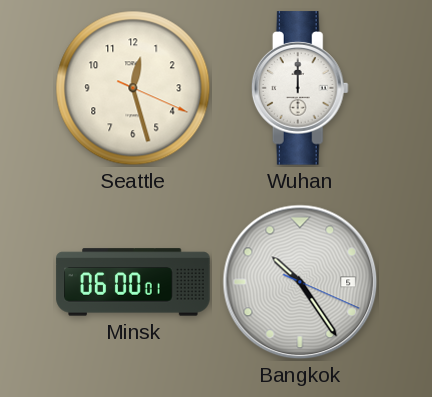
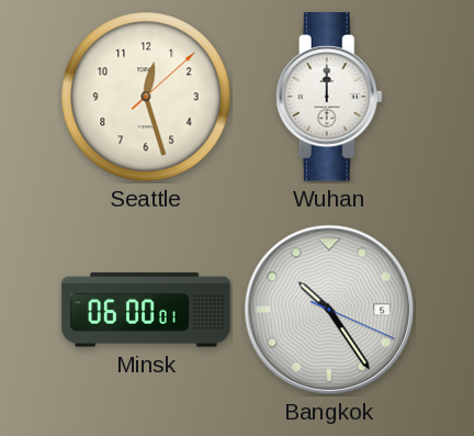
Seattle: 12:27:19 -> 12:27:08
